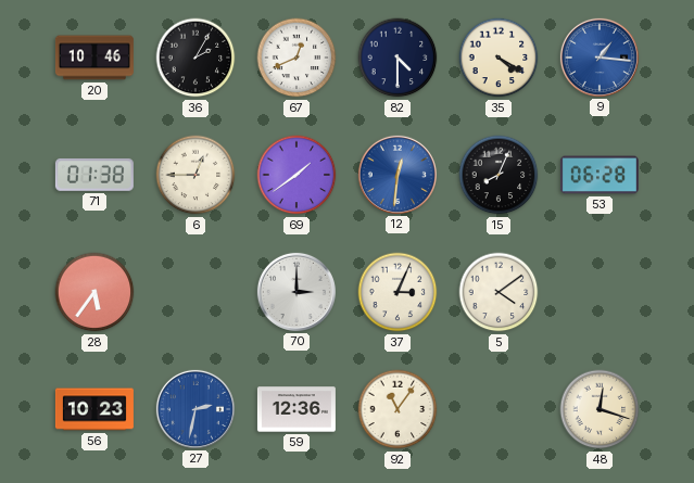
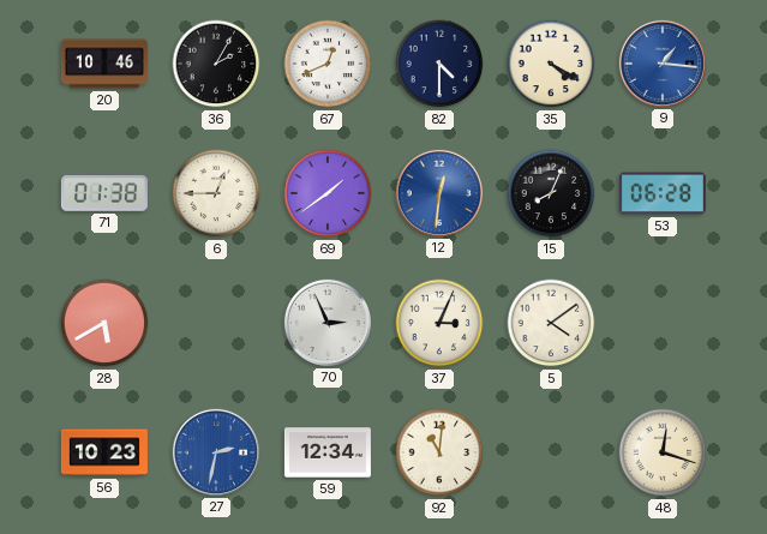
28: 5:36 -> 5:40
70: 3:00 -> 2:56
59: 12:36 -> 12:34
92: 11:06 -> 11:01
